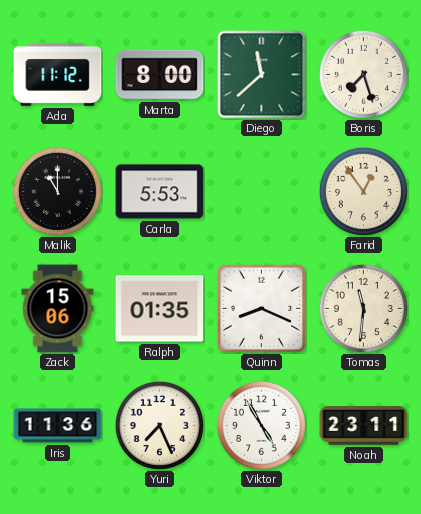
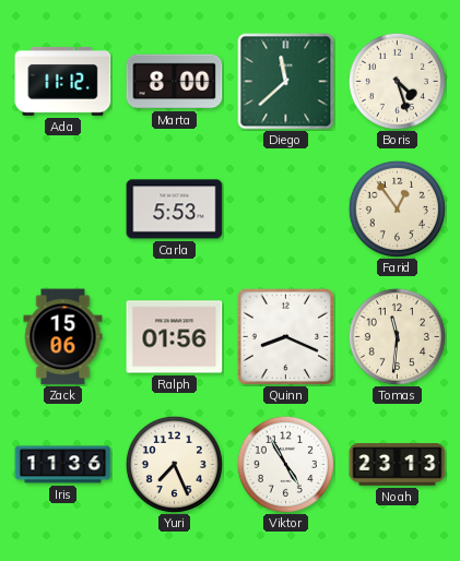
Boris: 7:27 -> 4:27
Malik: 11:00 -> none
Ralph: 01:35 -> 01:56
Noah: 23:11 -> 23:13
